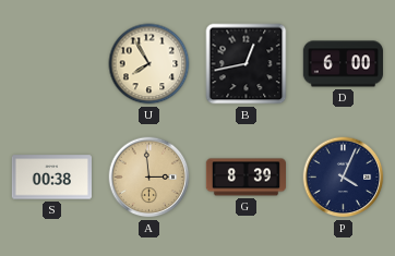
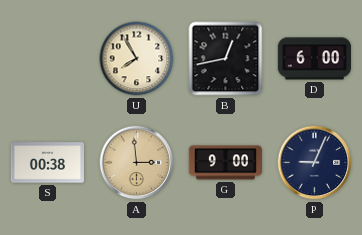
G: 8:39 -> 9:00
P: 4:04 -> 9:04
